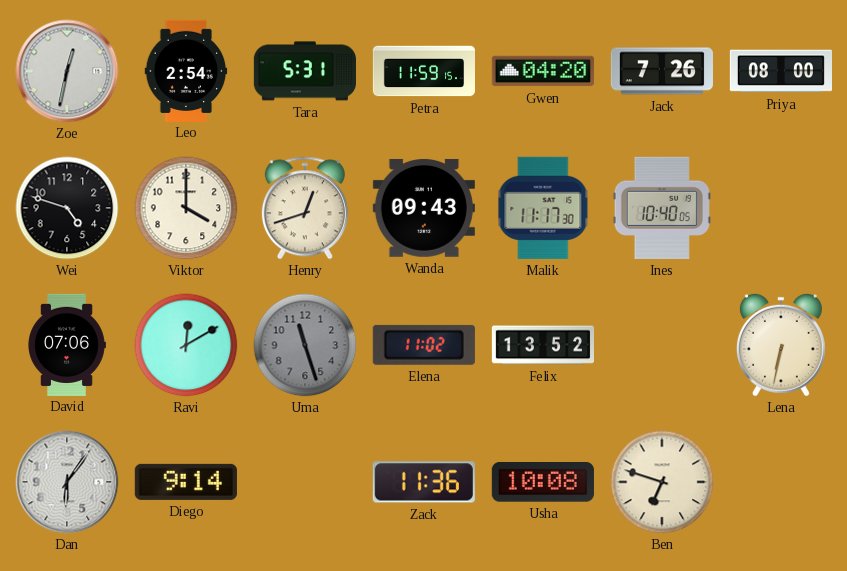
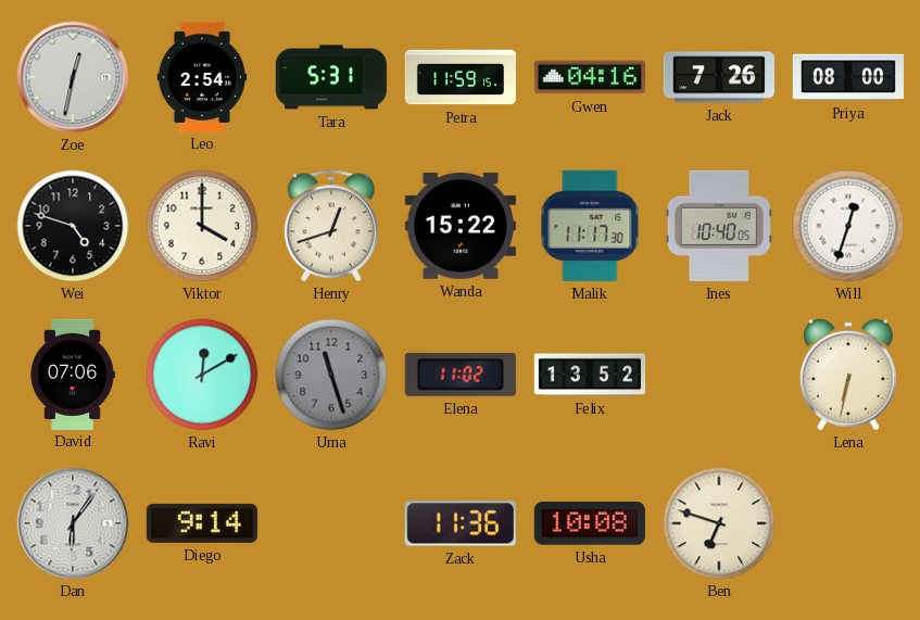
Gwen: 04:20 -> 04:16
Wanda: 09:43 -> 15:22
Will: none -> 12:33
